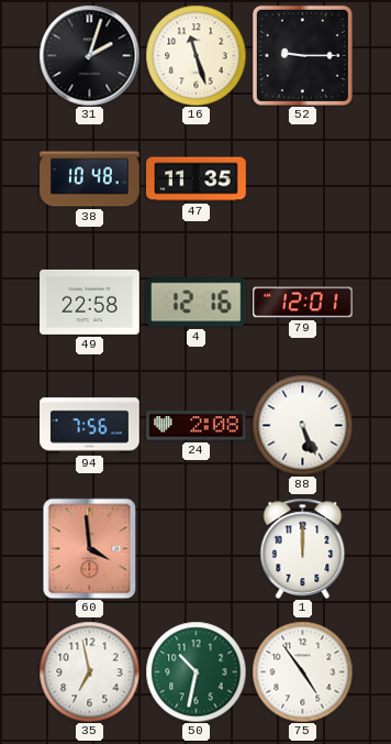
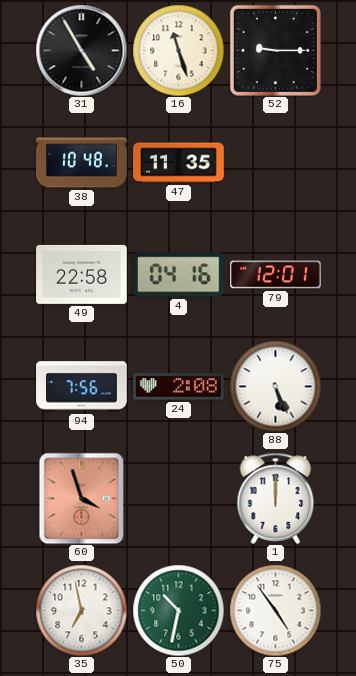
31: 2:03 -> 4:55
4: 12:16 -> 04:16
60: 3:59 -> 3:57
